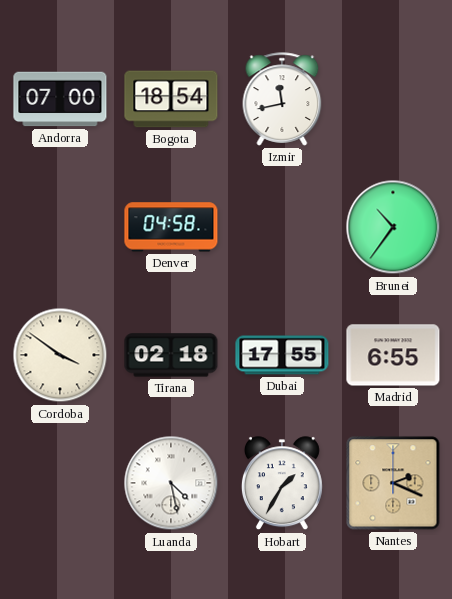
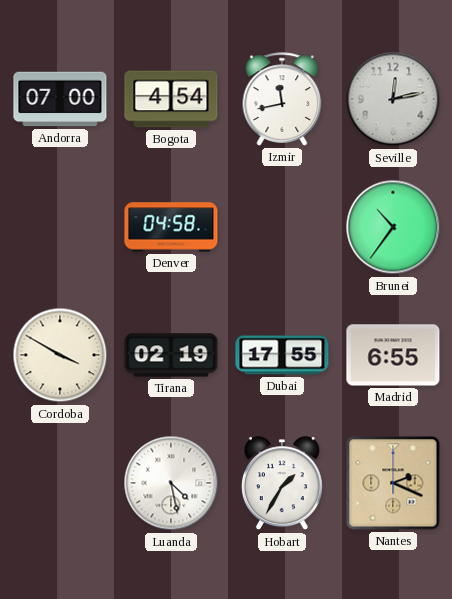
Bogota: 18:54 -> 4:54
Seville: none -> 12:13
Cordoba: 3:51 -> 3:50
Tirana: 02:18 -> 02:19
